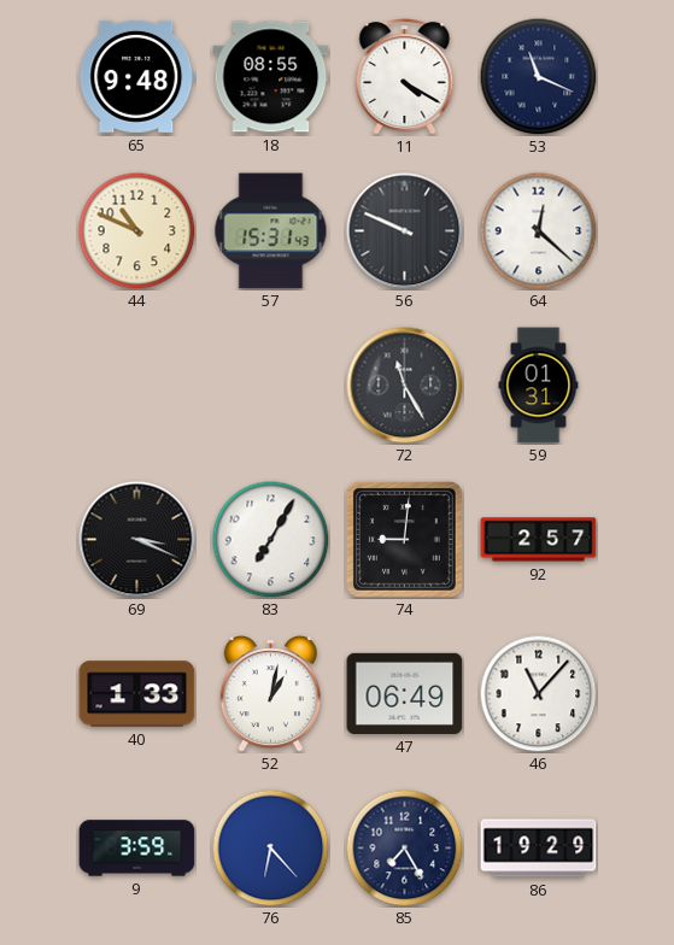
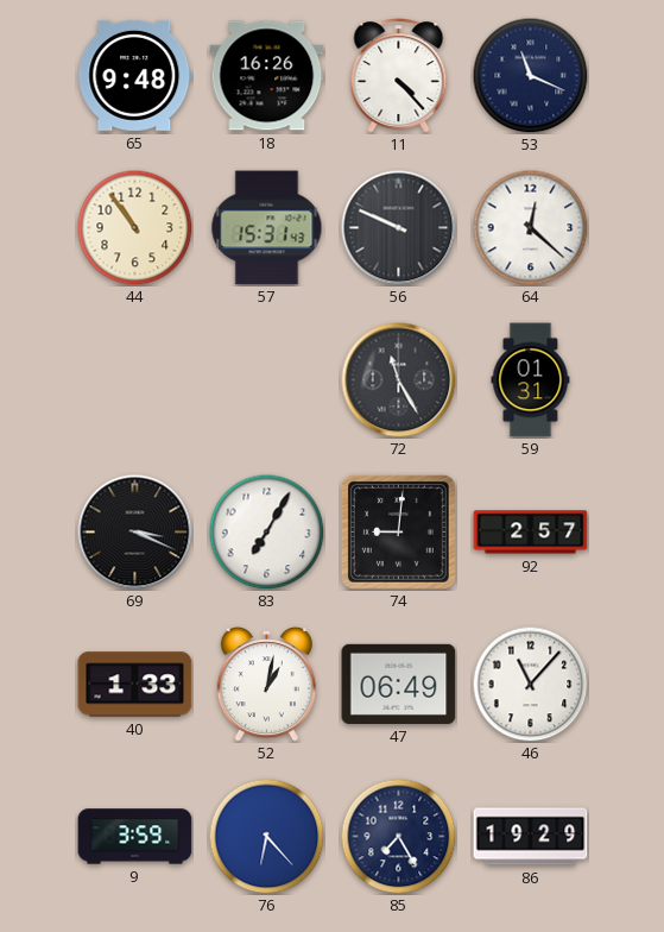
18: 08:55 -> 16:26
11: 4:20 -> 4:23
44: 10:49 -> 10:54
